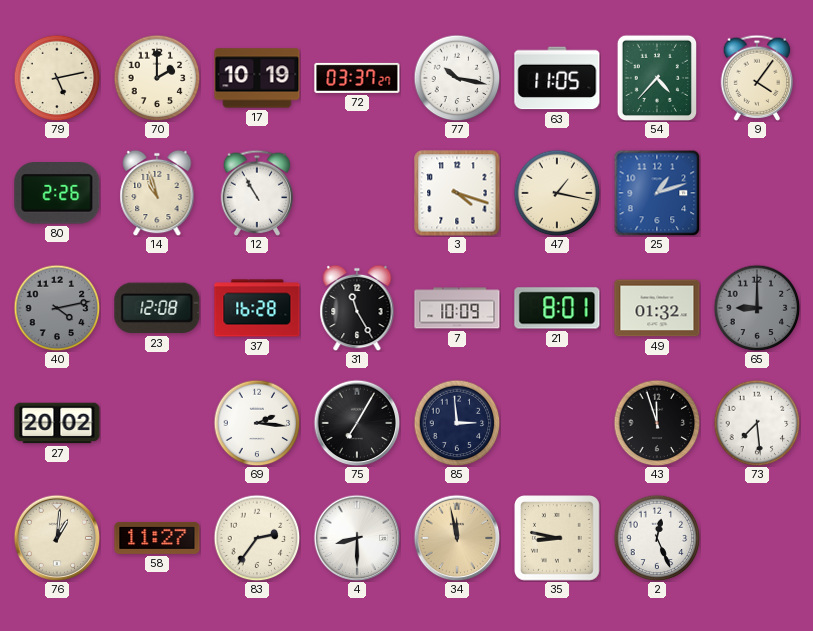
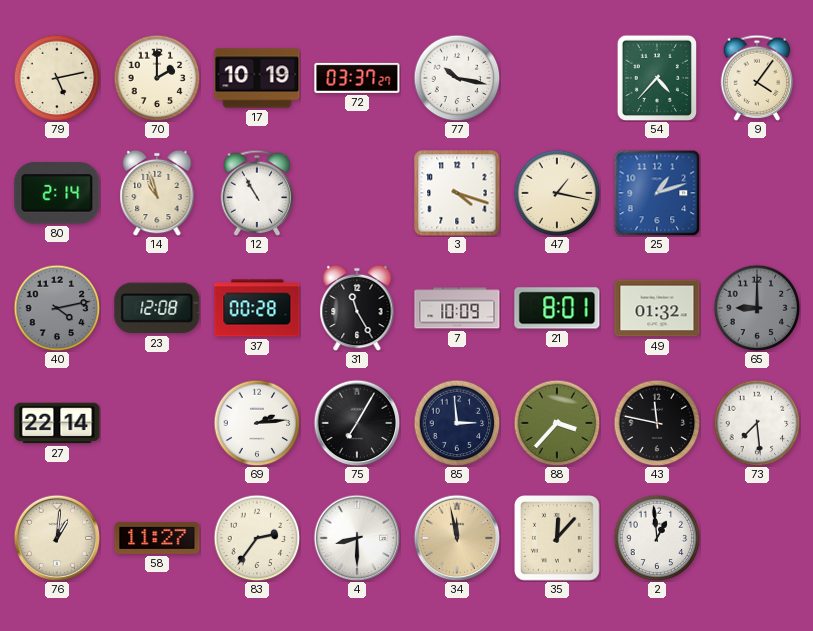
63: 11:05 -> none
80: 2:26 -> 2:14
37: 16:28 -> 00:28
27: 20:02 -> 22:14
69: 2:16 -> 2:14
88: none -> 3:37
43: 11:57 -> 11:47
35: 8:47 -> 12:07
2: 12:26 -> 12:59
